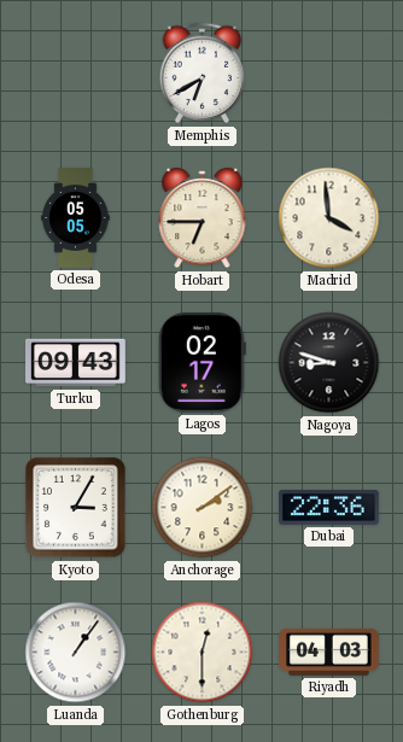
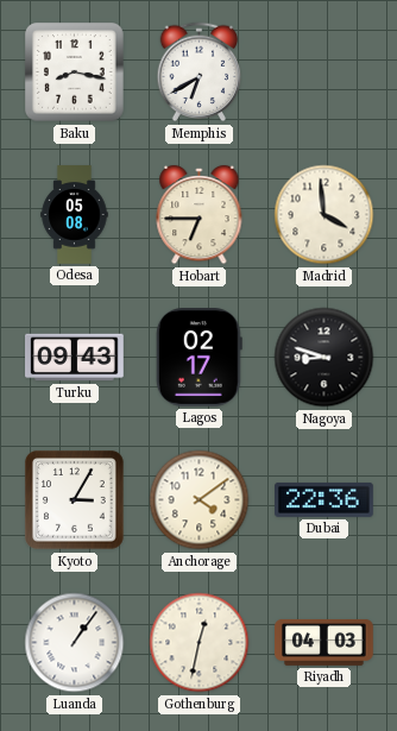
Baku: none -> 8:17
Odesa: 05:05 -> 05:08
Anchorage: 2:09 -> 4:09
Gothenburg: 12:30 -> 12:32
